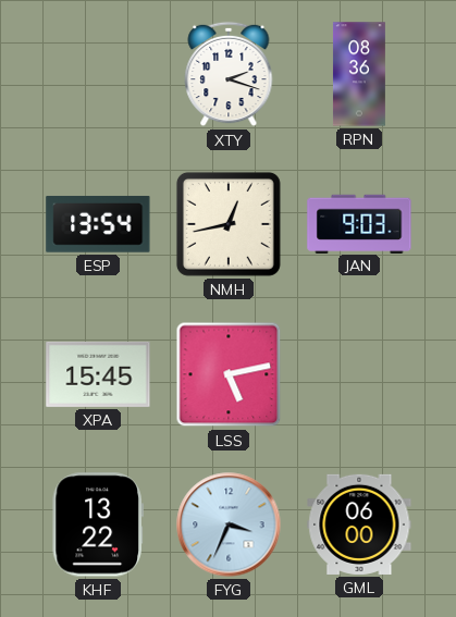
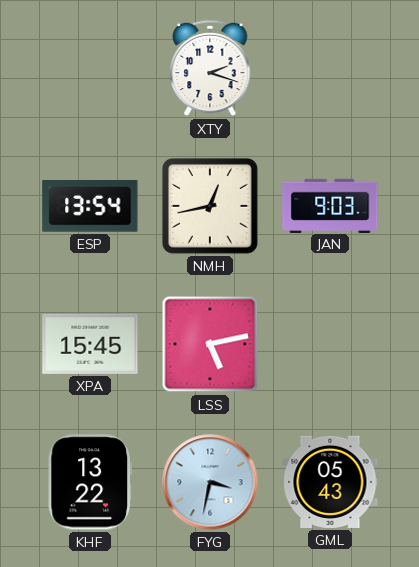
RPN: 08:36 -> none
FYG: 3:34 -> 3:32
GML: 06:00 -> 05:43
